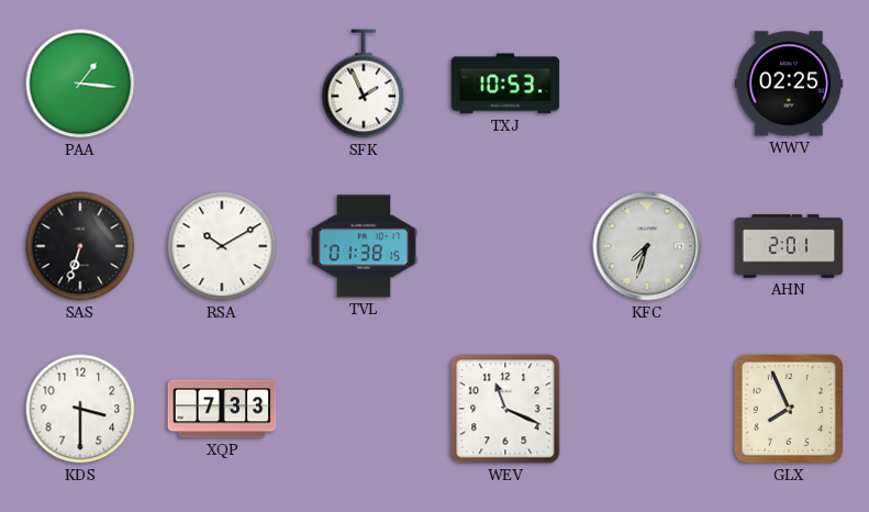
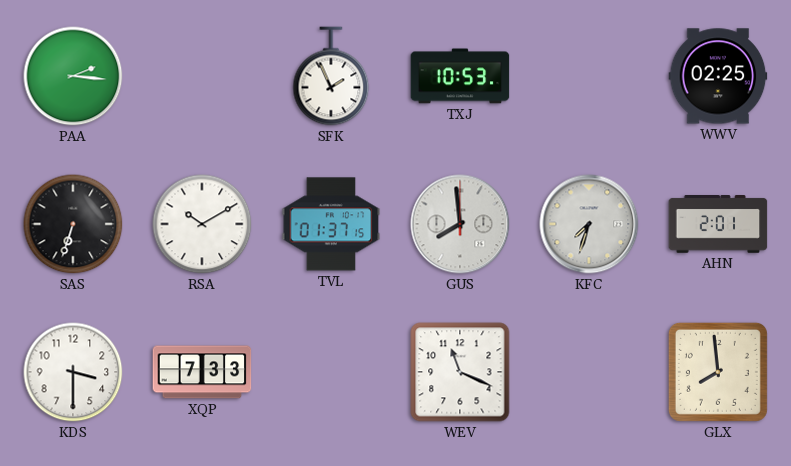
PAA: 1:16 -> 2:16
TVL: 01:38 -> 01:37
GUS: none -> 7:59
GLX: 7:56 -> 7:59
